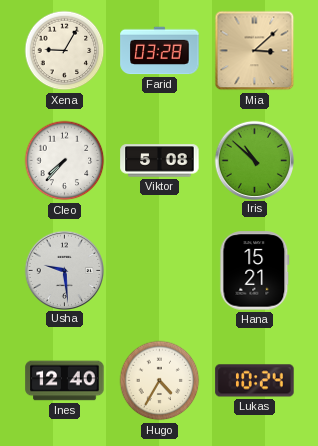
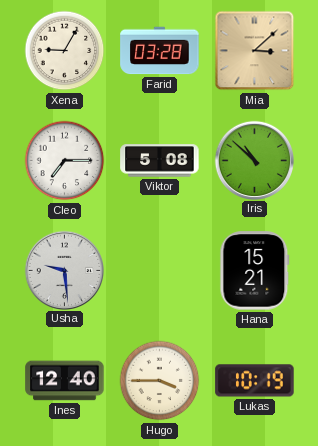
Cleo: 7:37 -> 7:15
Hugo: 4:35 -> 3:45
Lukas: 10:24 -> 10:19
